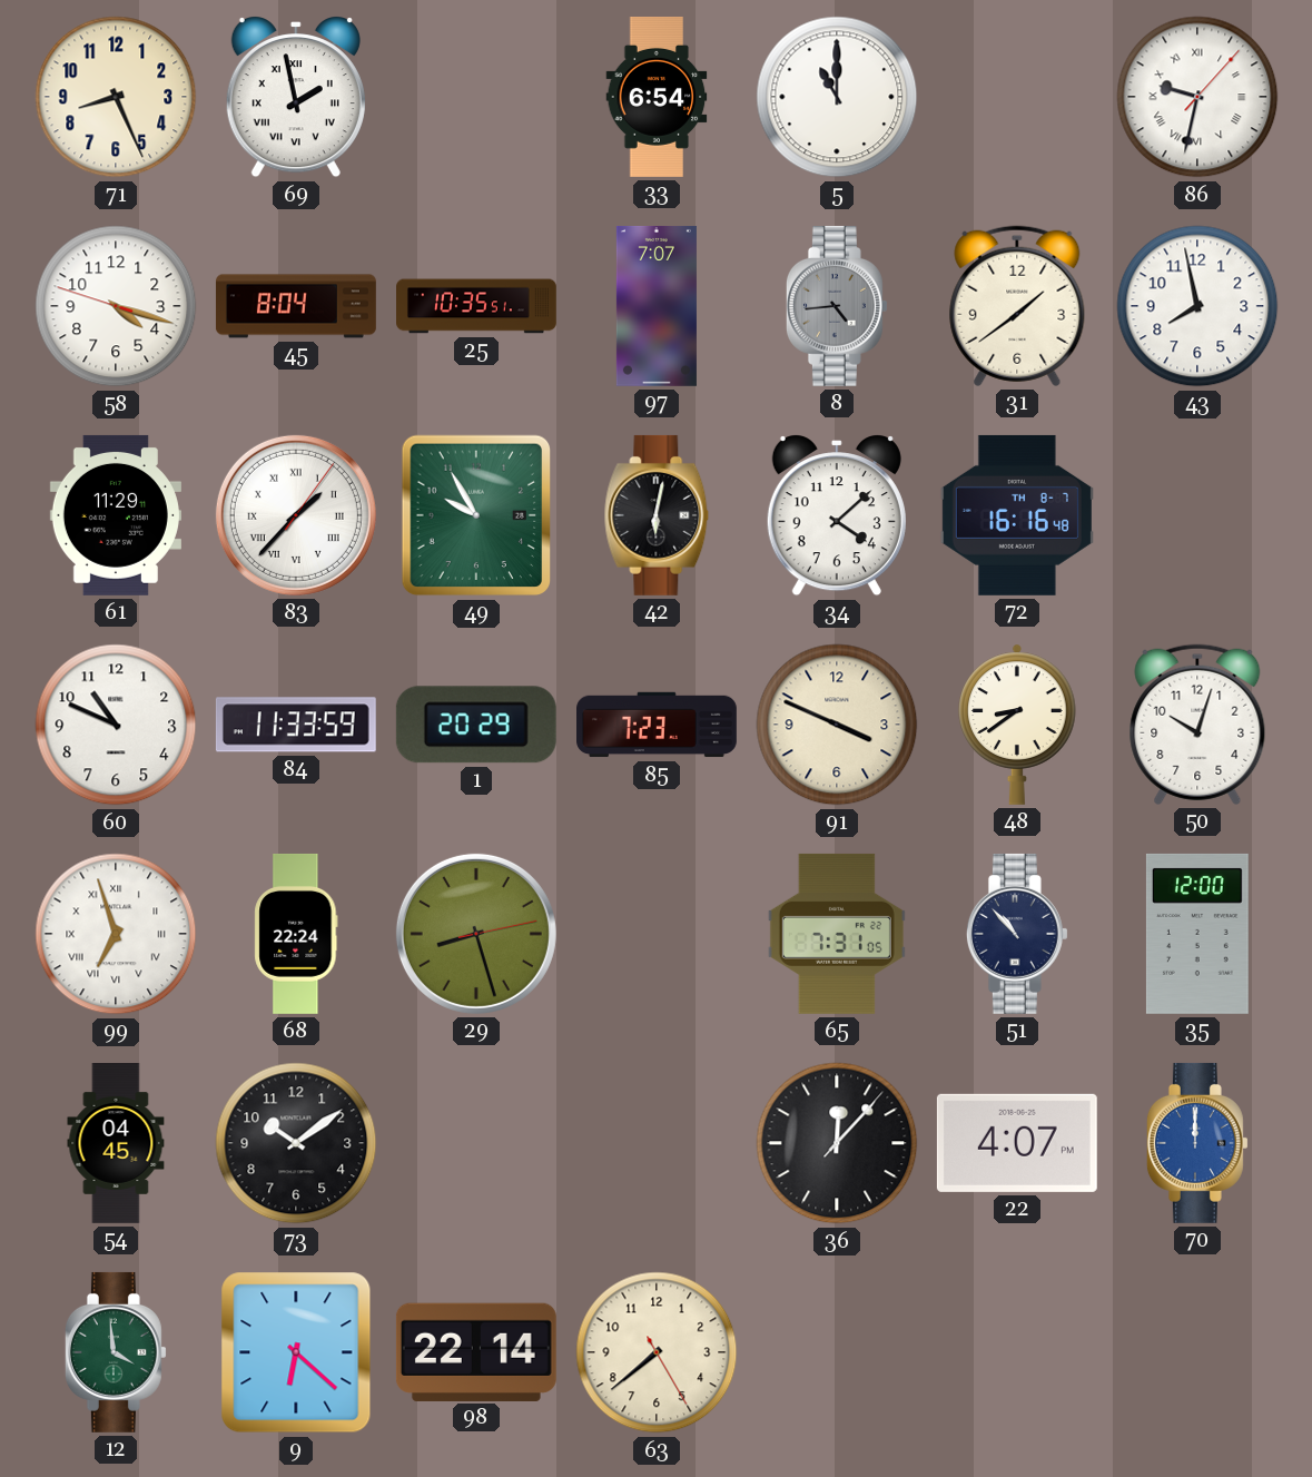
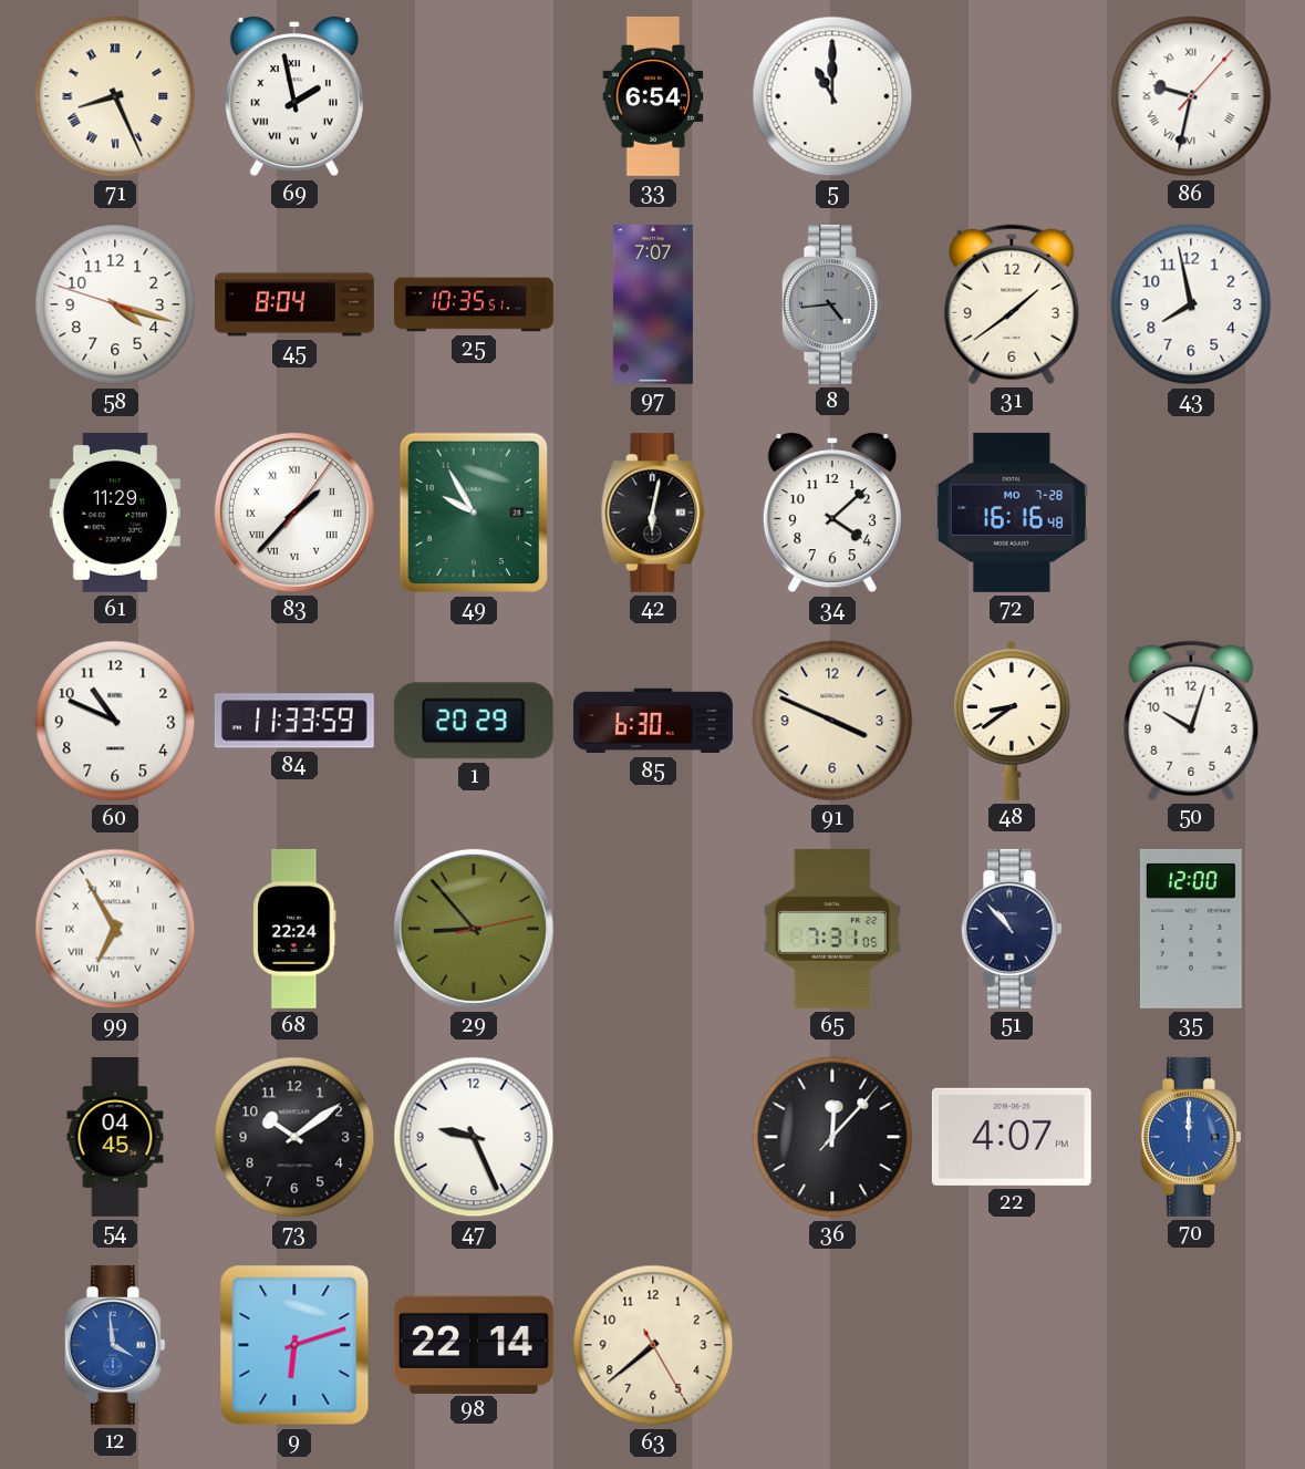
71 numerals: Arabic -> Roman
72 date: TH 8-7 -> MO 7-28
85: 7:23 -> 6:30
99: 6:57 -> 6:55
29: 8:27 -> 8:53
47: none -> 9:26
12 dial: green -> blue
9: 6:22 -> 6:12
